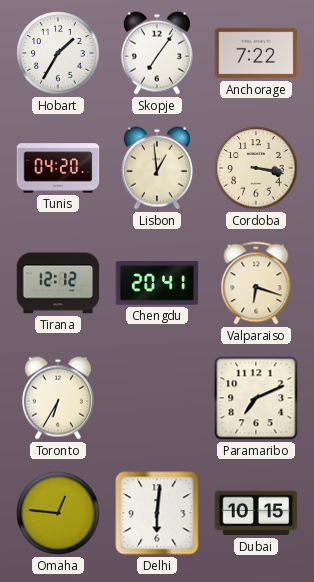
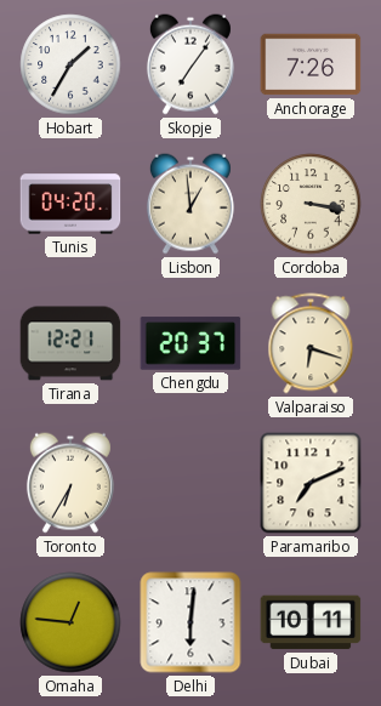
Anchorage: 7:22 -> 7:26
Tirana: 12:12 -> 12:21
Chengdu: 20:41 -> 20:37
Dubai: 10:15 -> 10:11
